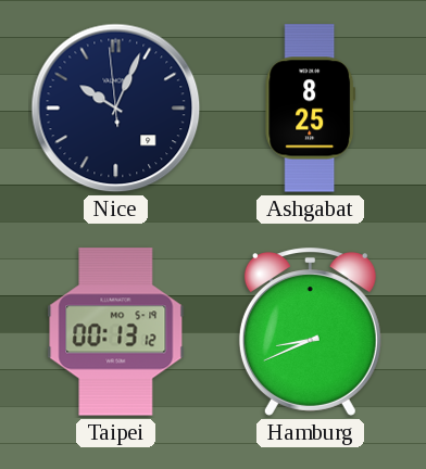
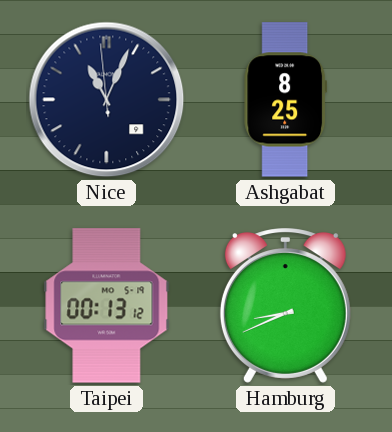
Nice: 10:03 -> 11:03
